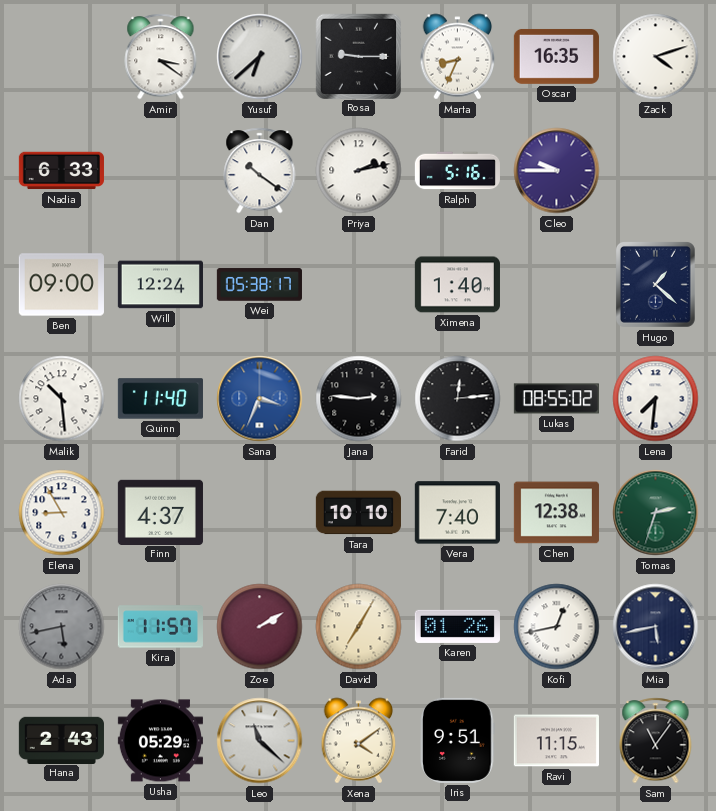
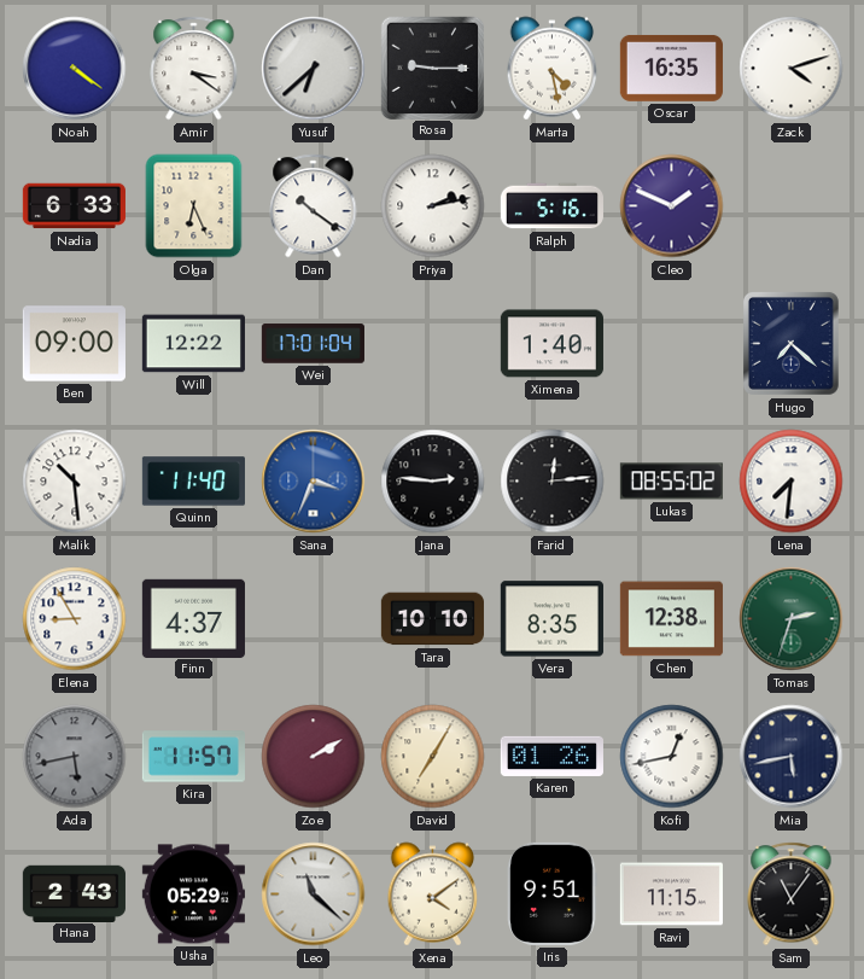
Noah: none -> 4:21
Marta: 8:34 -> 4:28
Olga: none -> 6:26
Cleo: 9:45 -> 1:49
Will: 12:24 -> 12:22
Wei: 05:38 -> 17:01
Hugo: 1:22 -> 7:22
Vera: 7:40 -> 8:35
